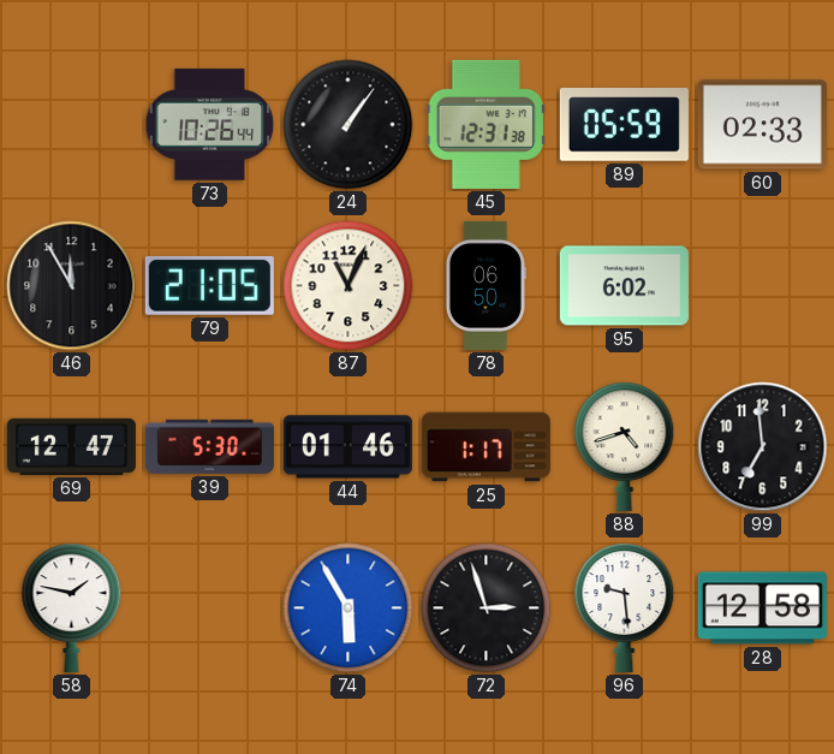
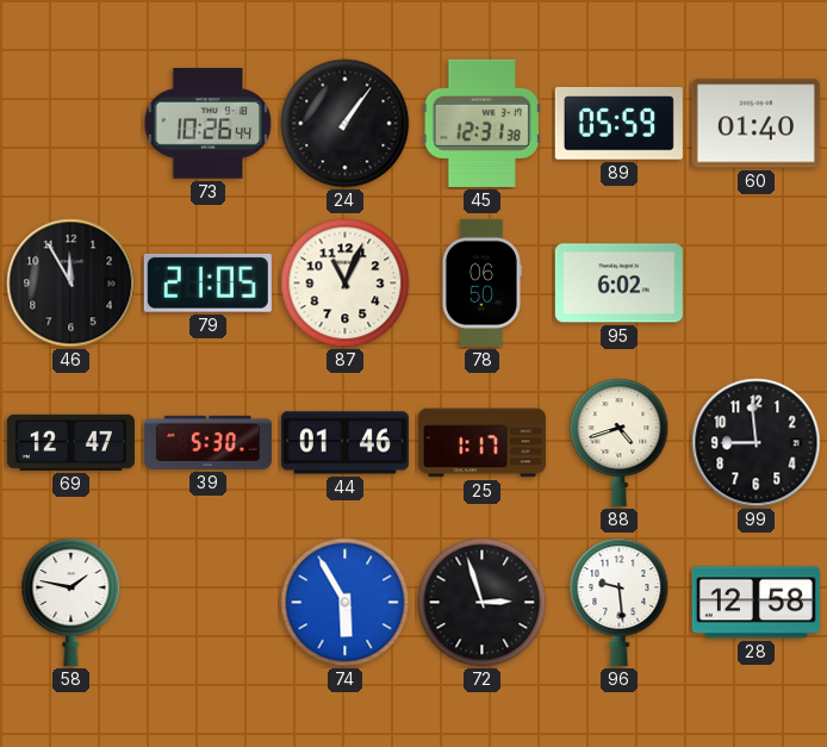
60: 02:33 -> 01:40
99: 6:59 -> 8:59
